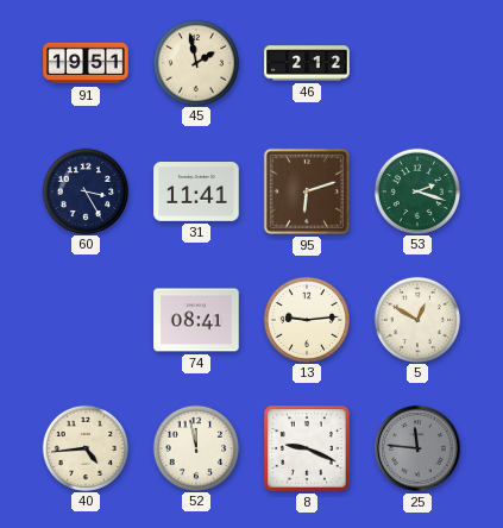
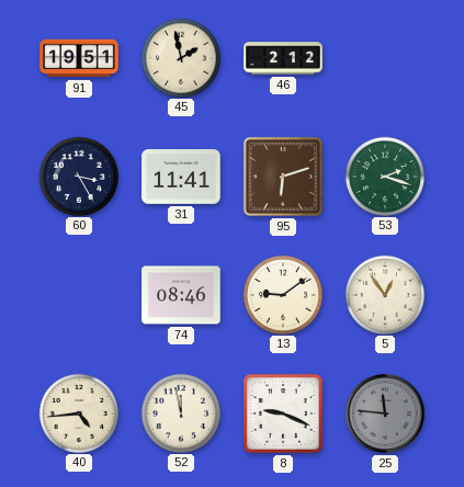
74: 08:41 -> 08:46
13: 9:14 -> 9:09
5: 12:50 -> 12:54
